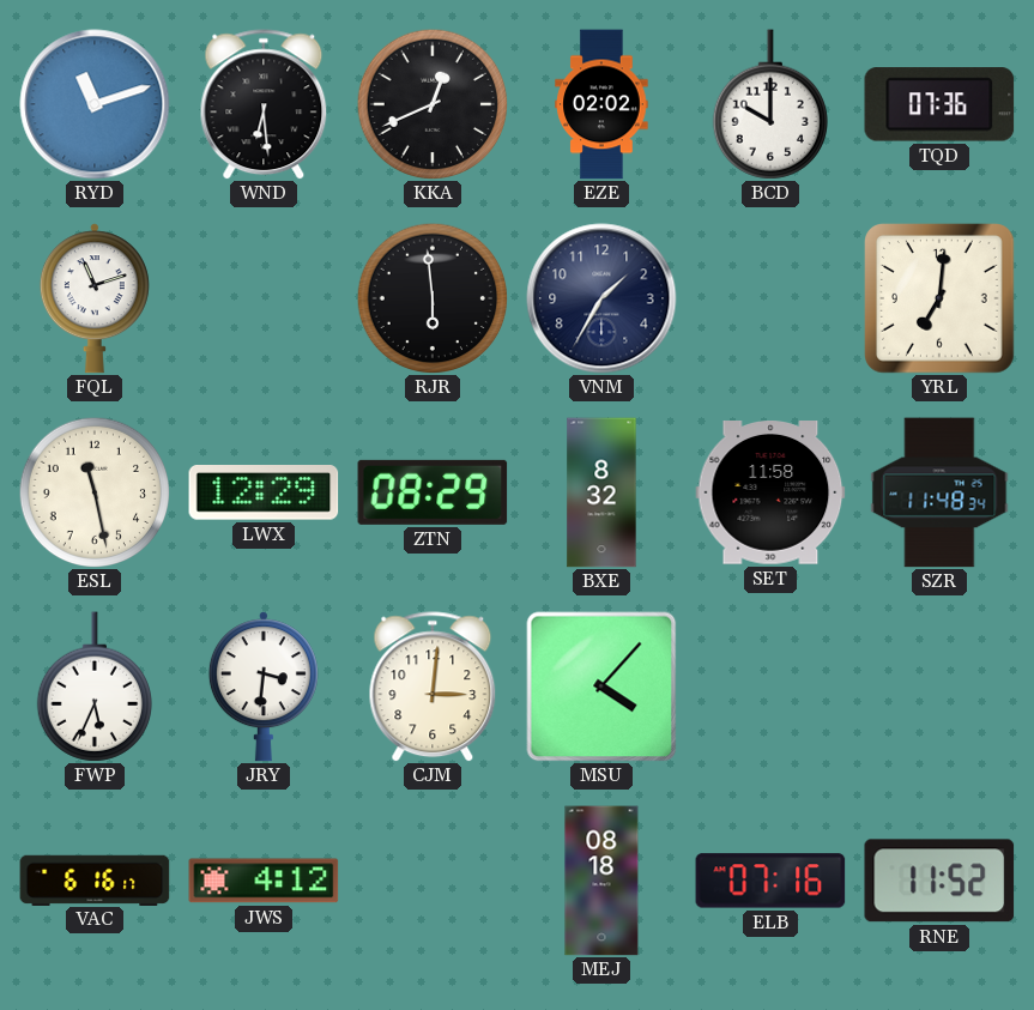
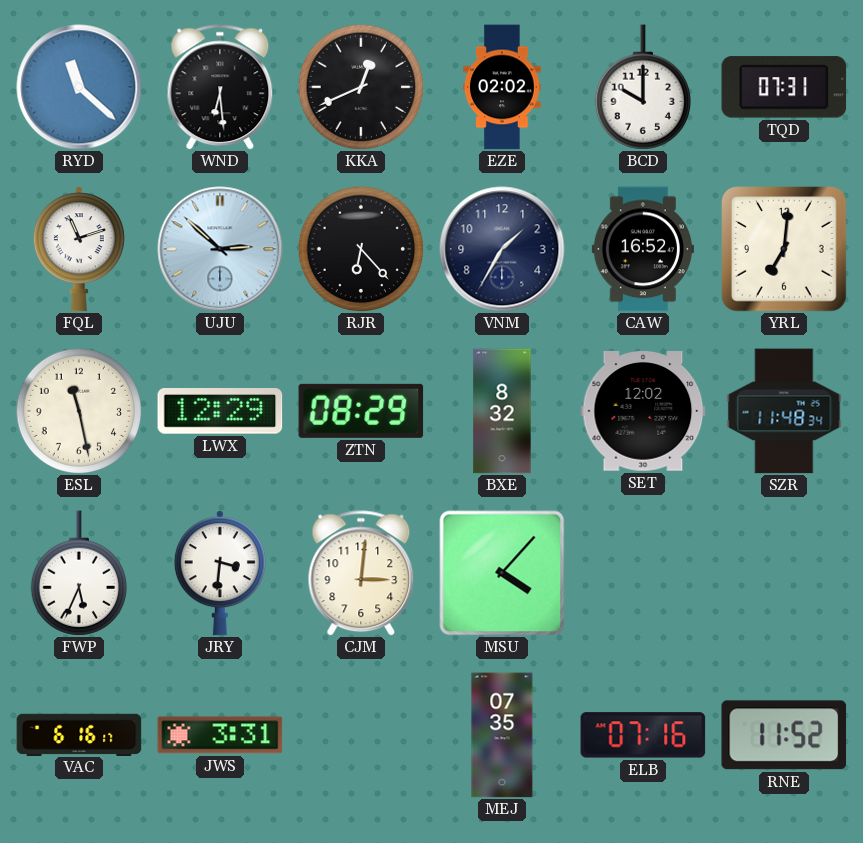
RYD: 11:12 -> 11:22
TQD: 07:36 -> 07:31
UJU: none -> 2:52
RJR: 5:59 -> 6:23
CAW: none -> 16:52
SET: 11:58 -> 12:02
JWS: 4:12 -> 3:31
MEJ: 08:18 -> 07:35
